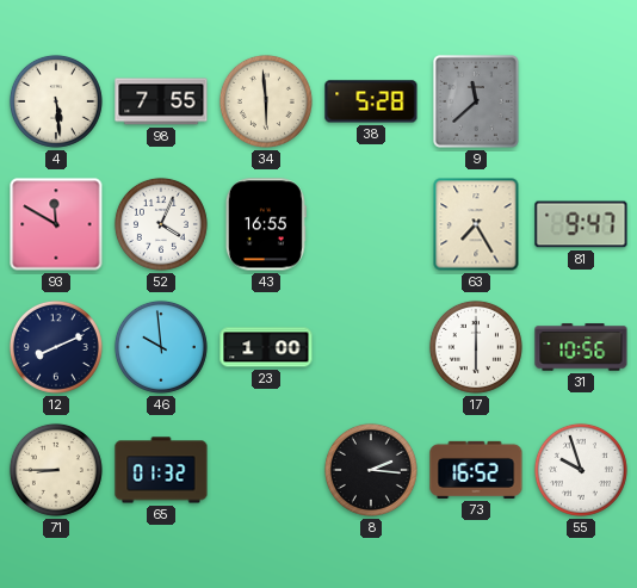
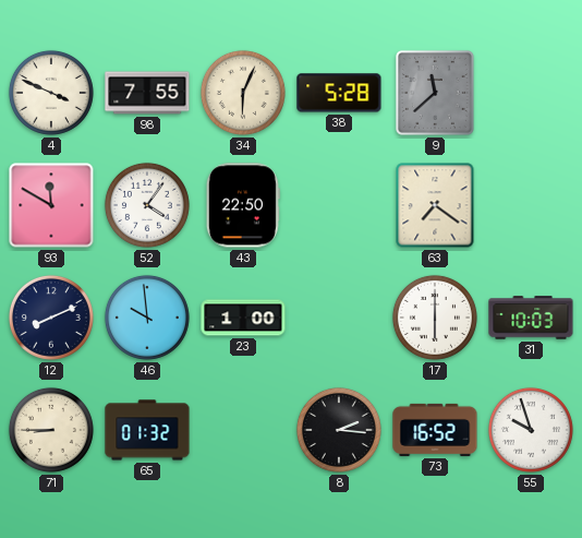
4: 5:29 -> 3:49
34: 5:59 -> 6:04
52: 4:04 -> 4:06
43: 16:55 -> 22:50
63: 7:25 -> 7:21
81: 9:47 -> none
31: 10:56 -> 10:03
